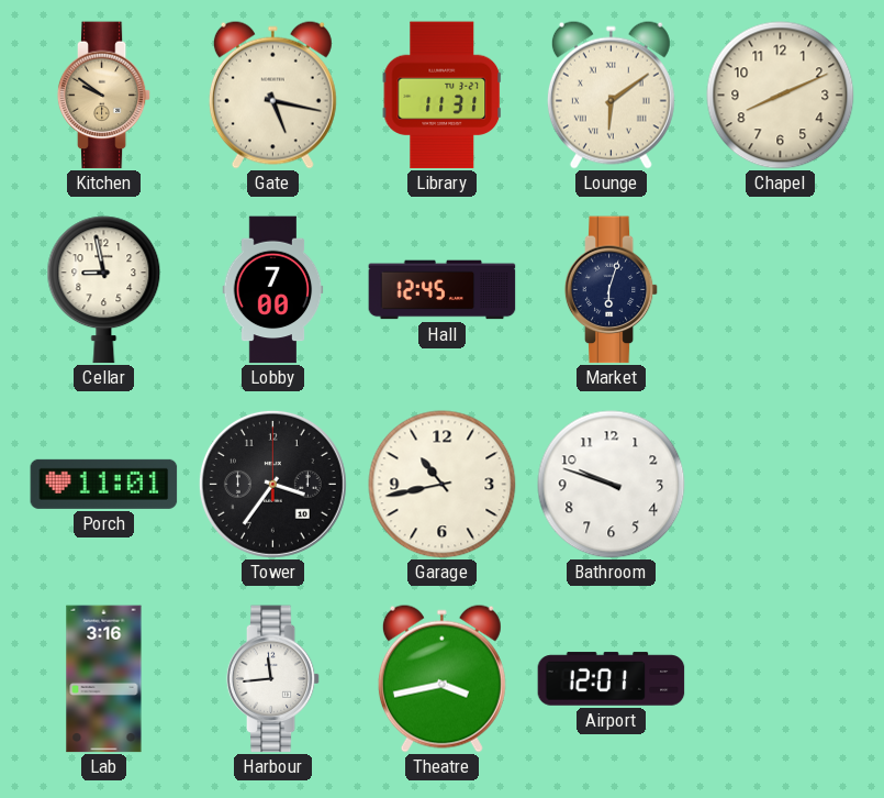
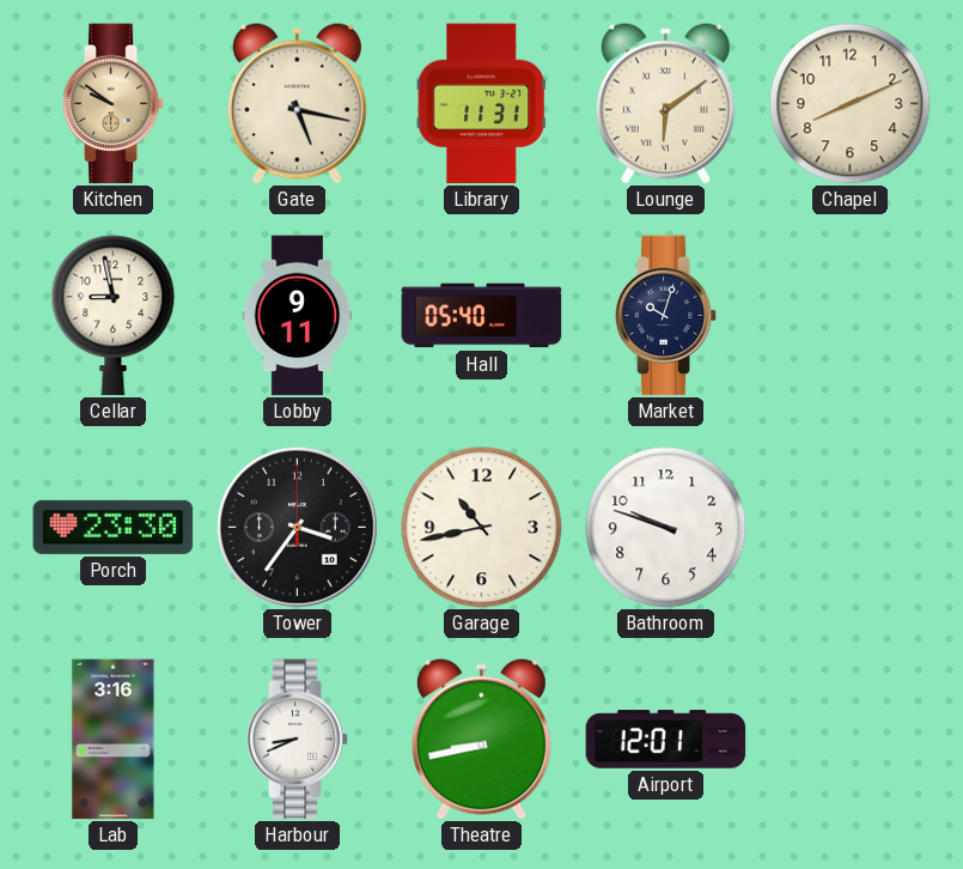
Lobby: 7:00 -> 9:11
Hall: 12:45 -> 05:40
Market: 6:03 -> 10:03
Porch: 11:01 -> 23:30
Harbour: 11:44 -> 8:41
Theatre: 3:43 -> 8:43
